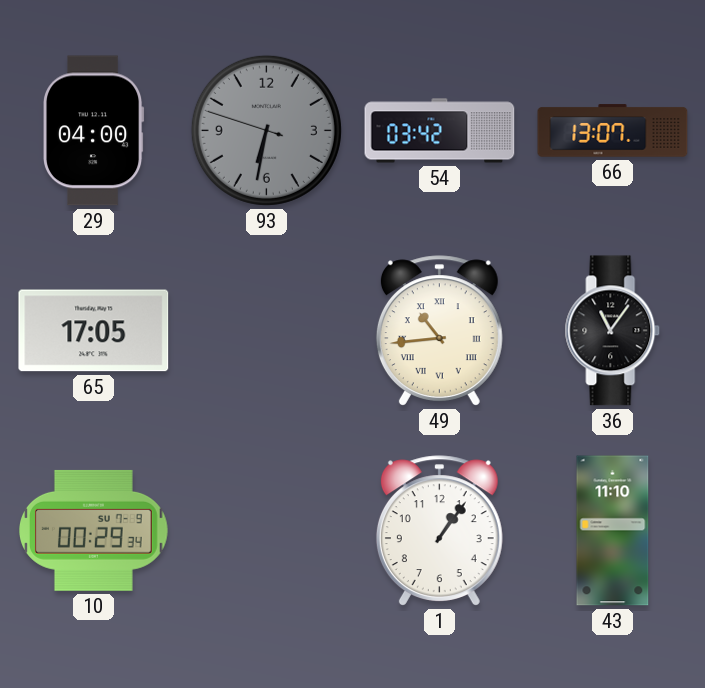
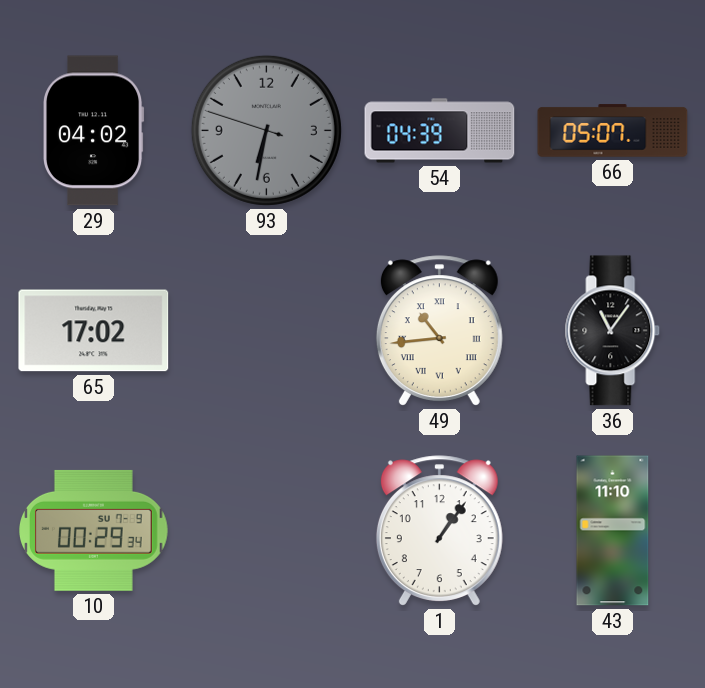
29: 04:00 -> 04:02
54: 03:42 -> 04:39
66: 13:07 -> 05:07
65: 17:05 -> 17:02
